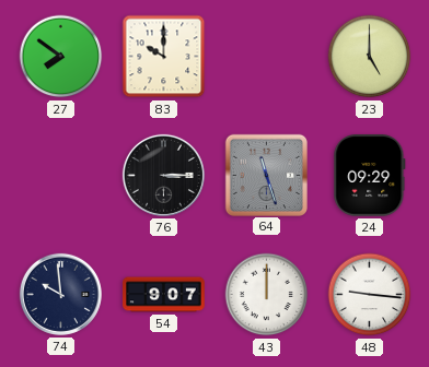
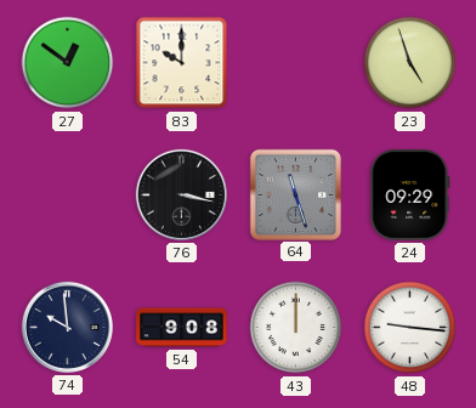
27: 7:51 -> 12:51
23: 5:00 -> 4:57
76: 3:15 -> 3:17
54: 9:07 -> 9:08
